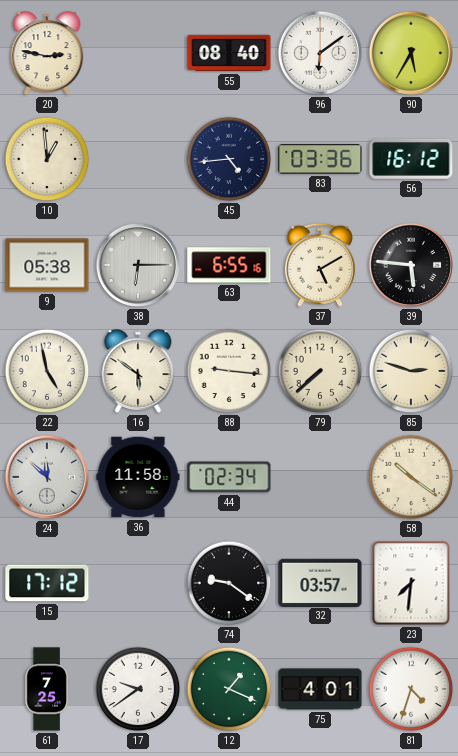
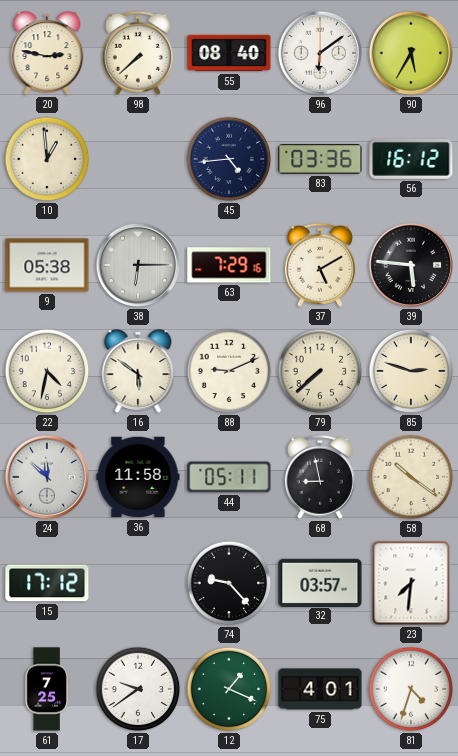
98: none -> 7:38
63: 6:55 -> 7:29
22: 4:58 -> 4:32
88: 9:16 -> 9:11
44: 02:34 -> 05:11
68: none -> 8:58
74: 9:21 -> 9:23
